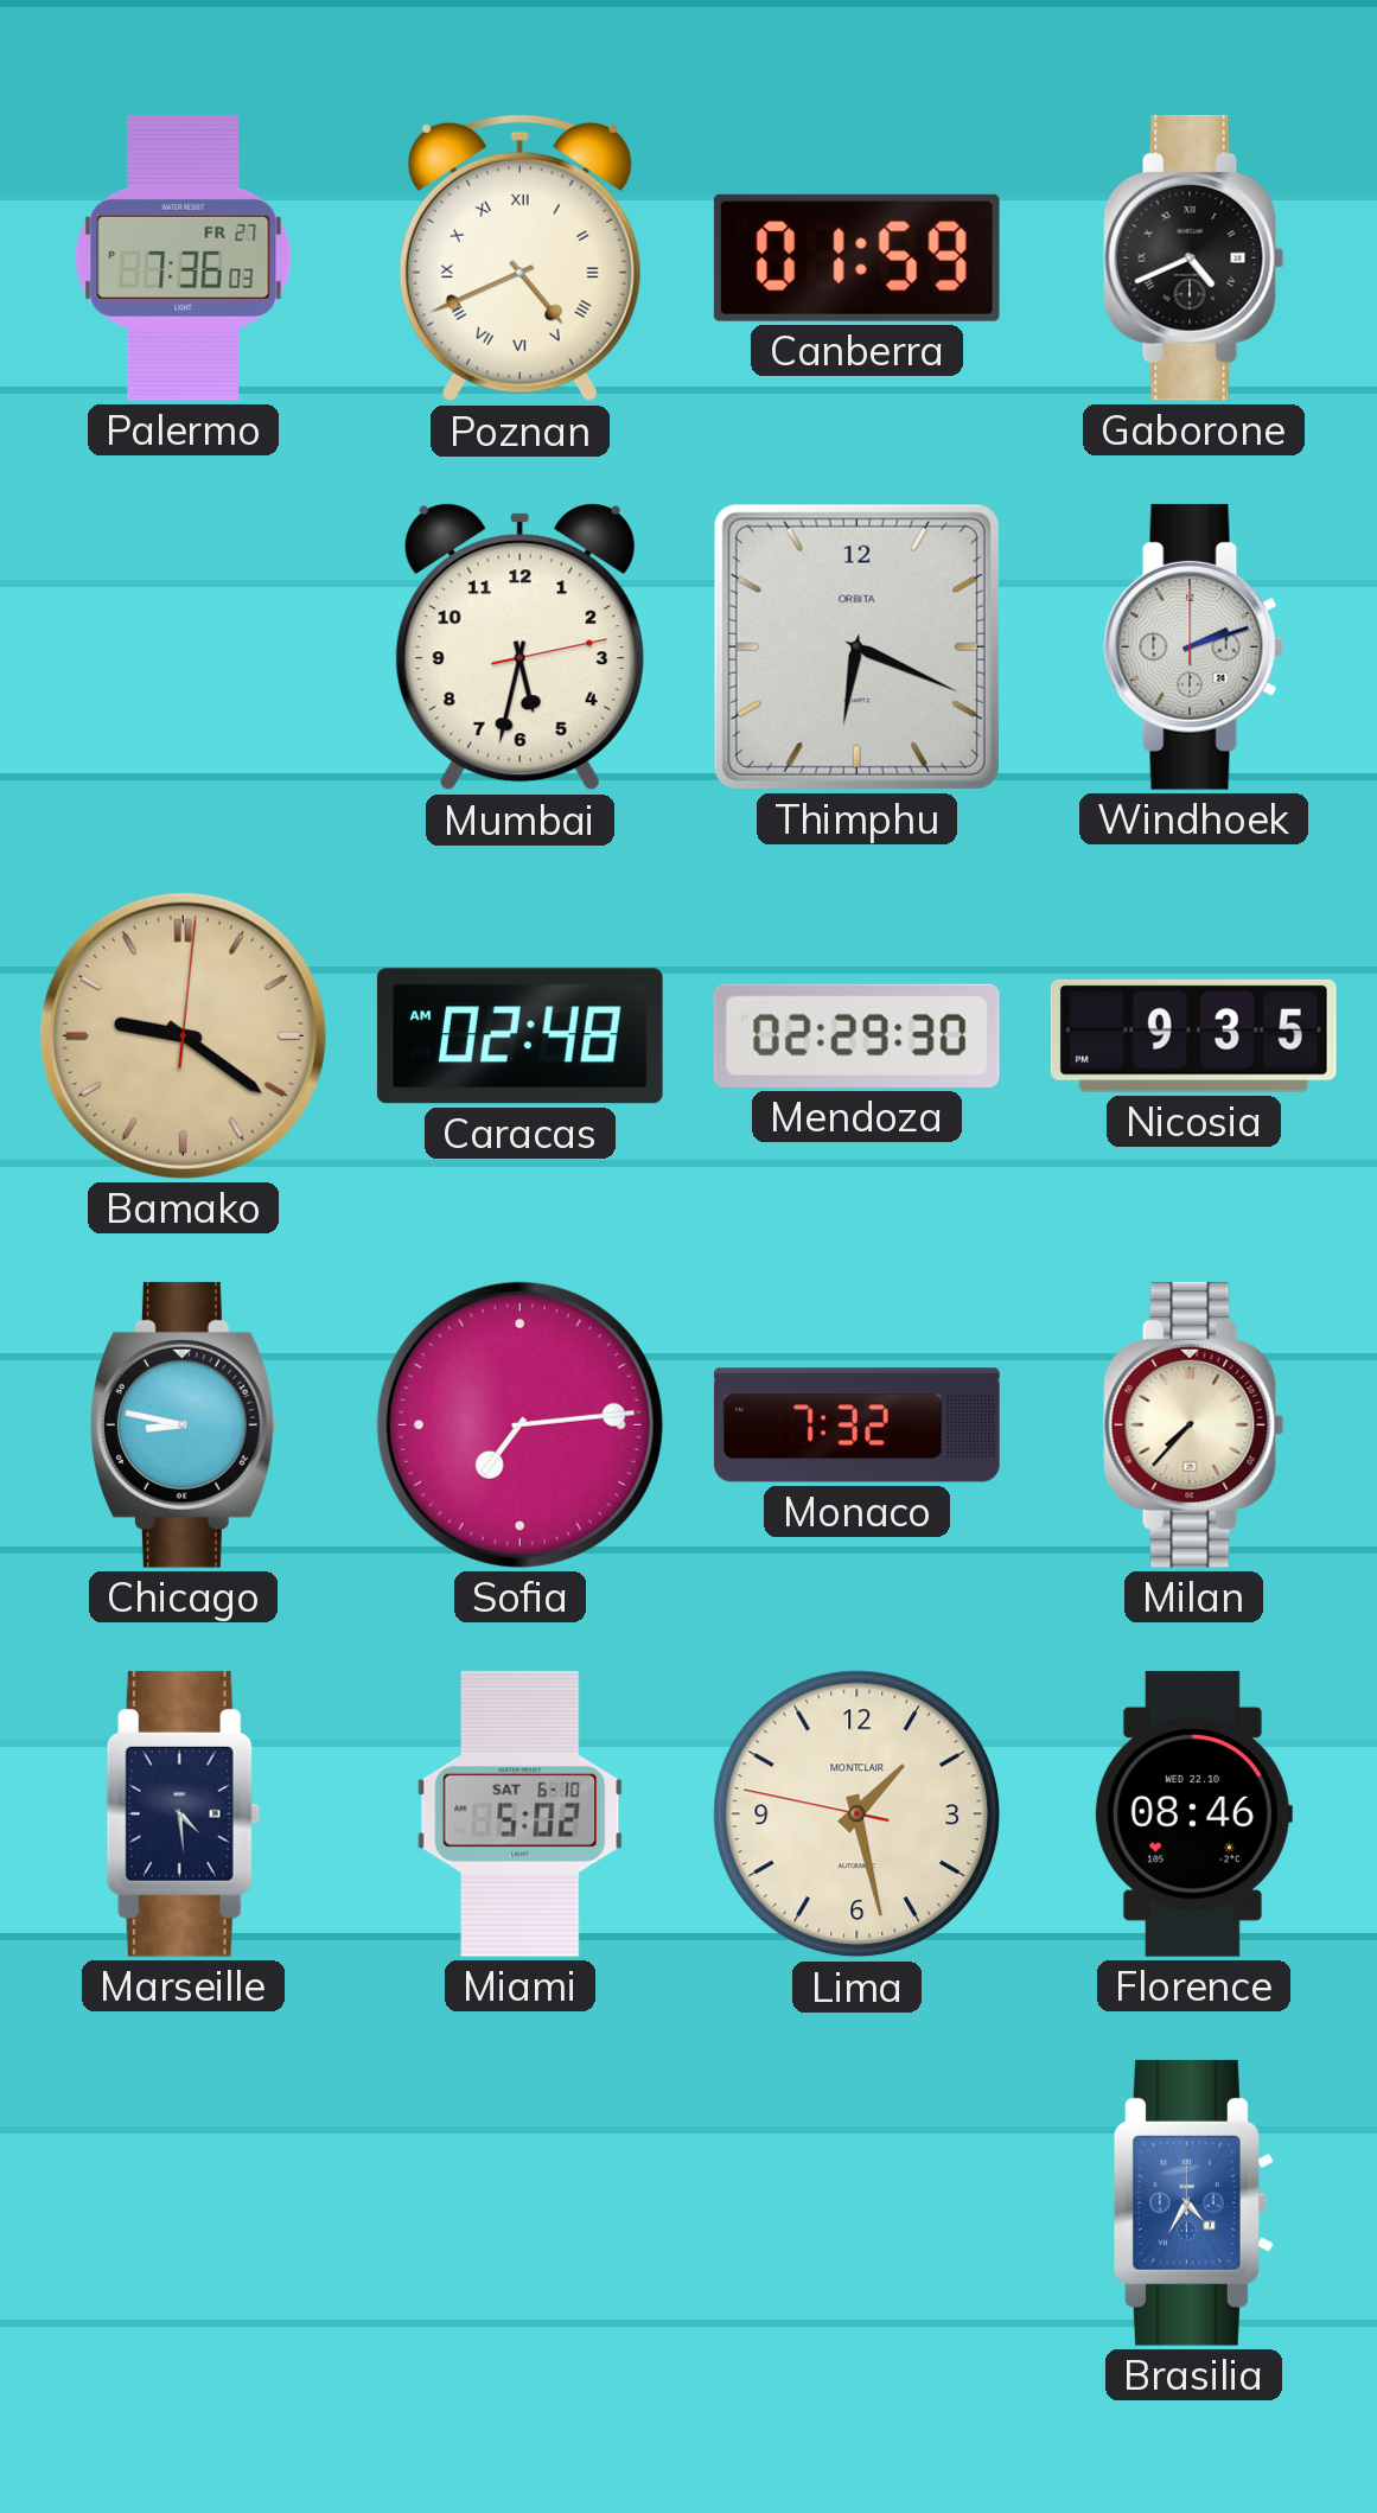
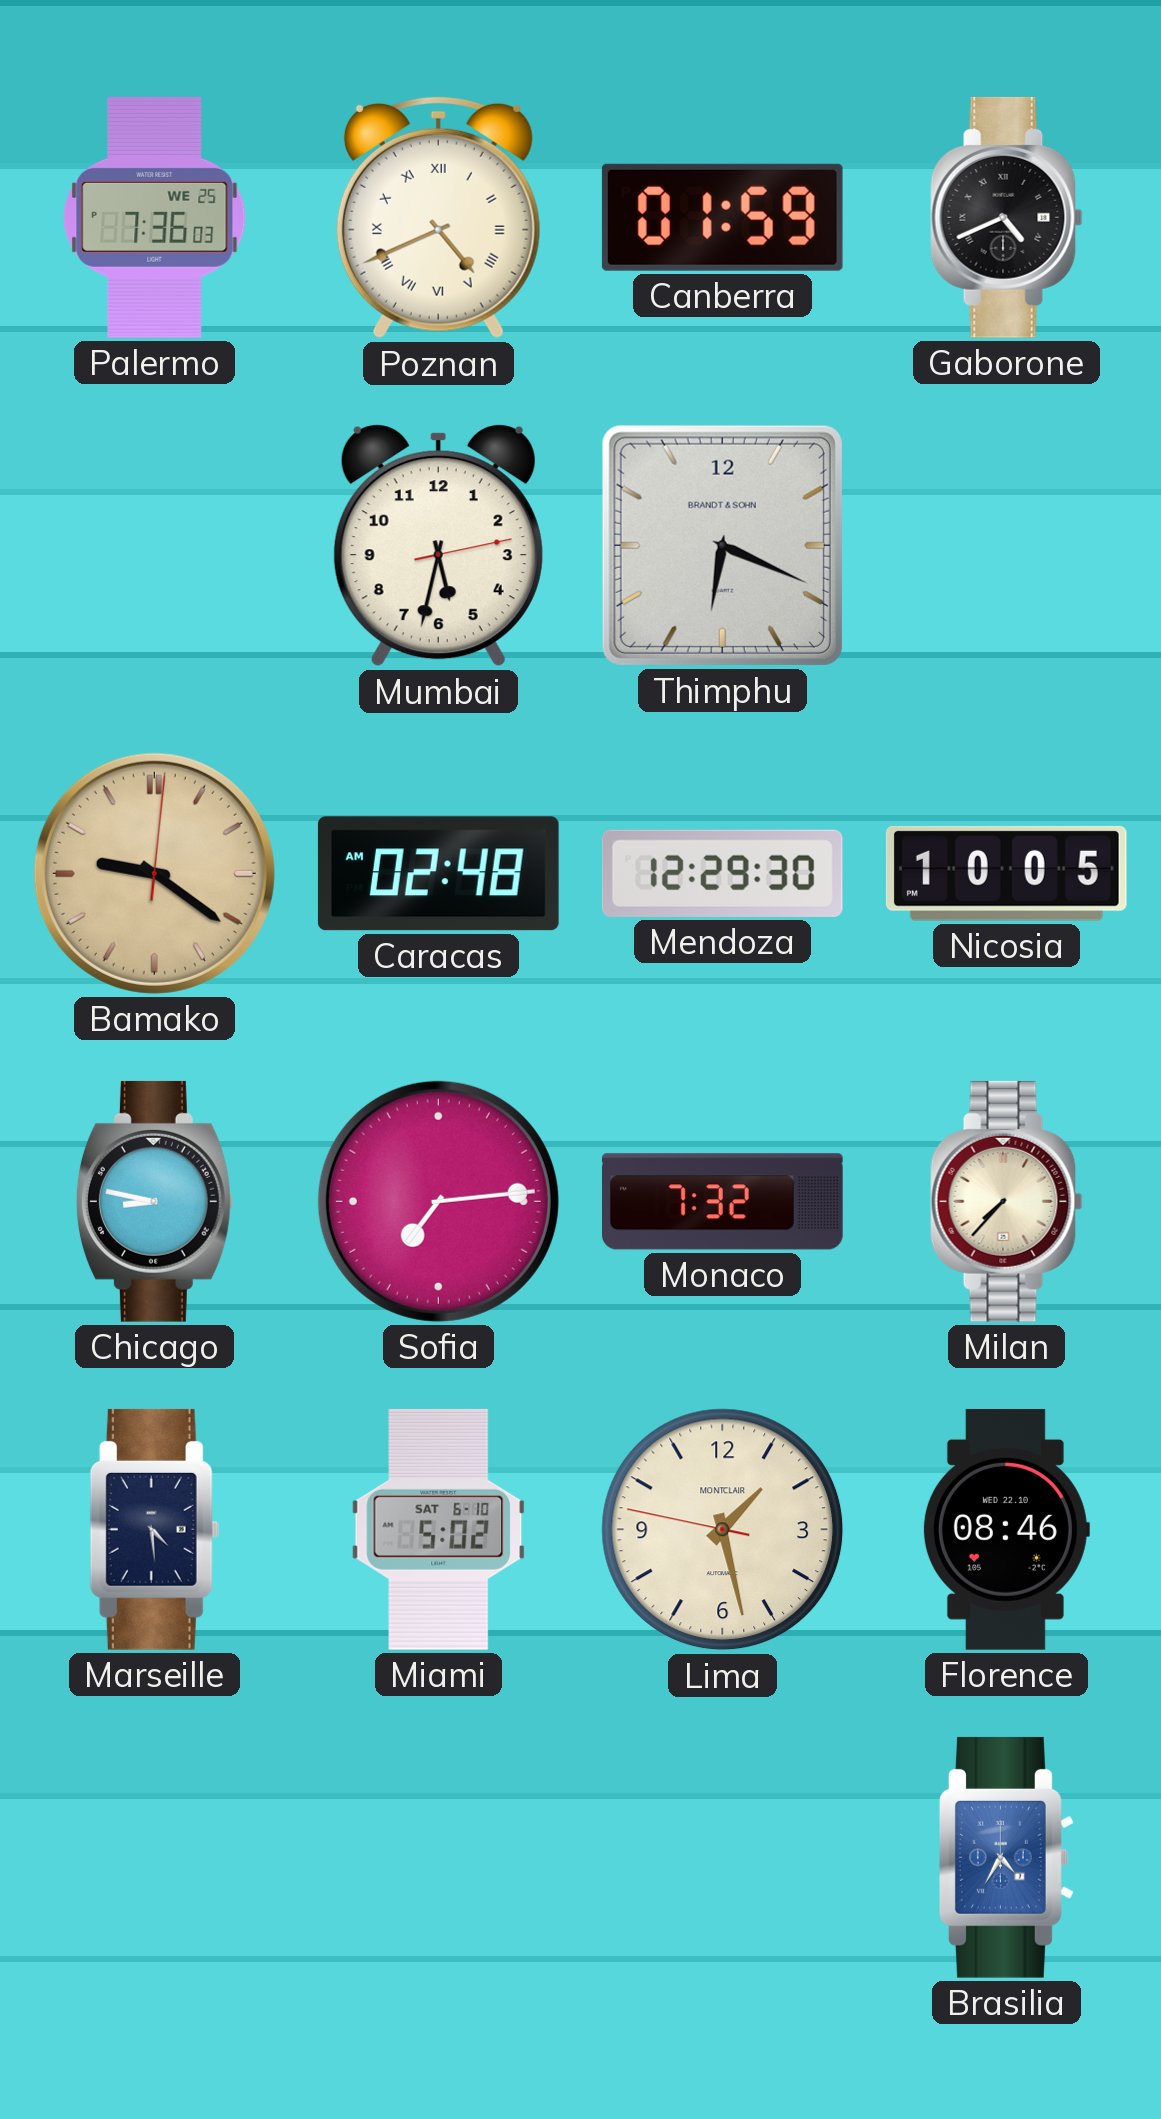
Palermo date: FR 27 -> WE 25
Thimphu brand: ORBITA -> BRANDT & SOHN
Windhoek: 2:12 -> none
Mendoza: 02:29 -> 12:29
Nicosia: 9:35 -> 10:05
